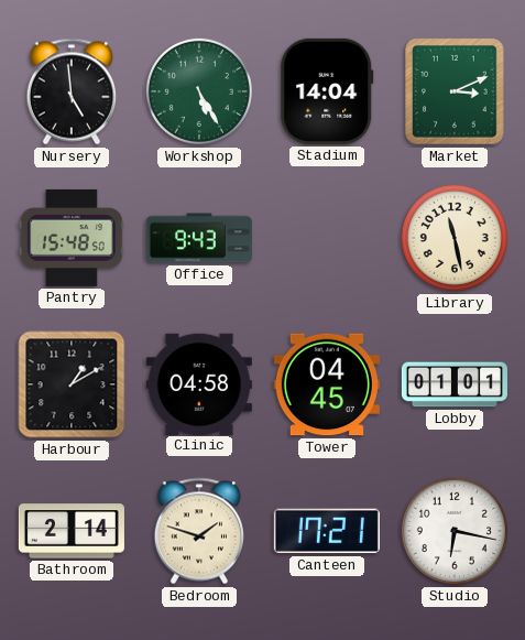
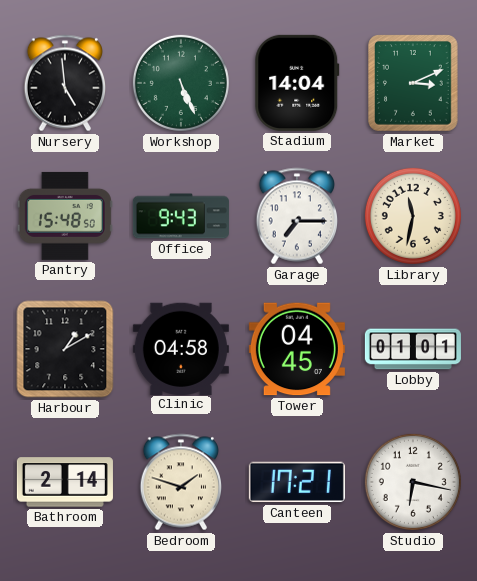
Workshop: 5:25 -> 5:26
Garage: none -> 7:15
Library: 11:28 -> 11:32
